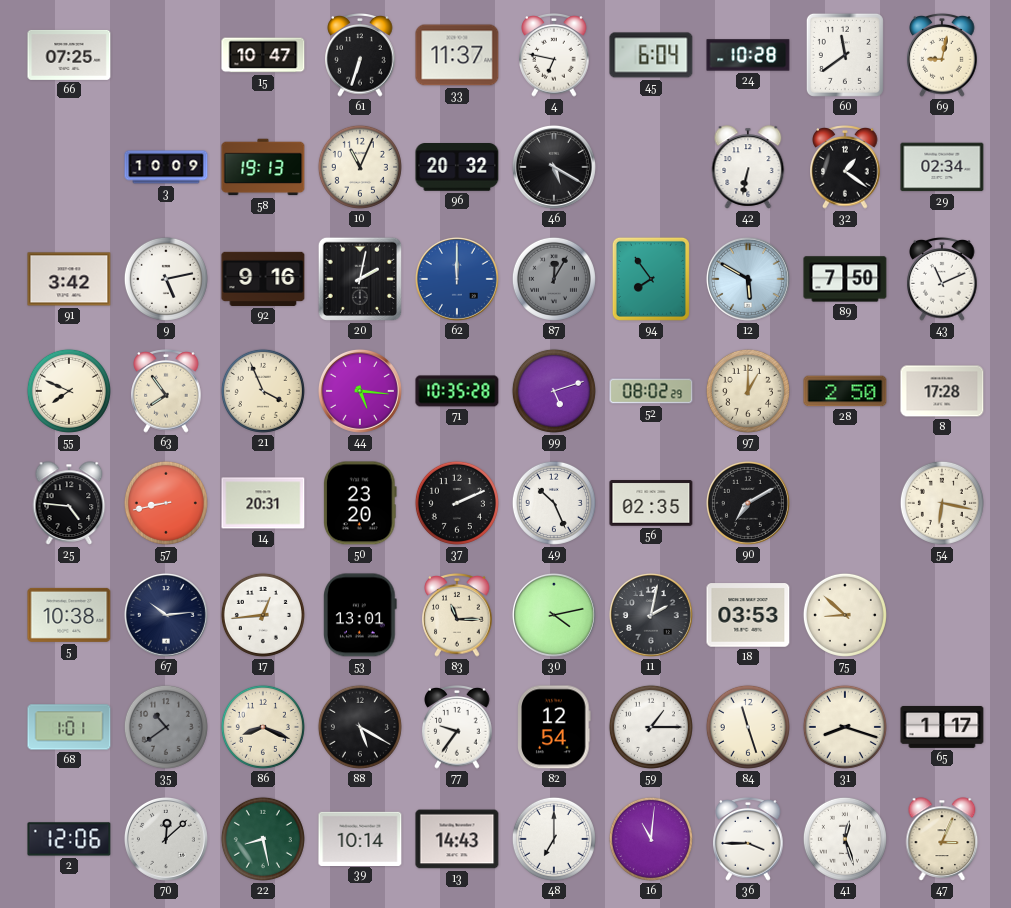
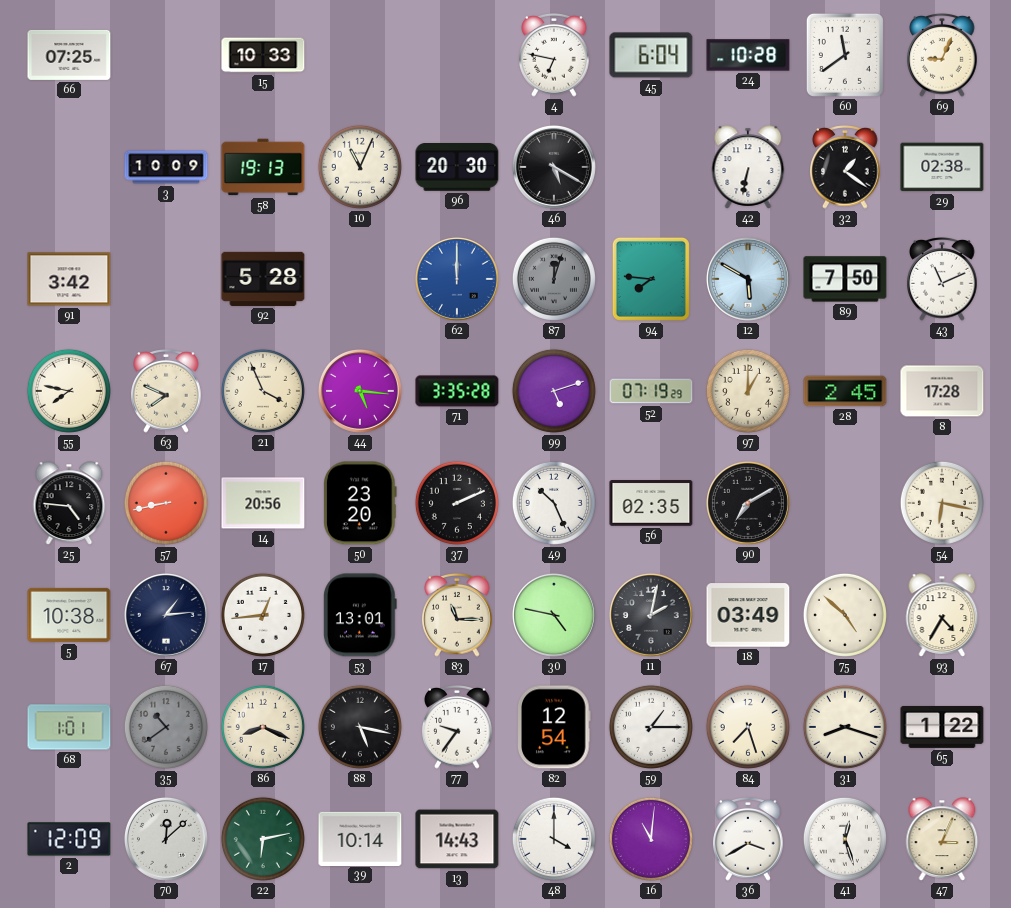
15: 10:47 -> 10:33
61: 6:33 -> none
33: 11:37 -> none
69: 9:02 -> 9:04
96: 20:32 -> 20:30
29: 02:34 -> 02:38
9: 5:13 -> none
92: 9:16 -> 5:28
20: 2:02 -> none
87: 12:05 -> 12:03
94: 7:54 -> 7:46
55: 7:49 -> 7:47
63: 7:54 -> 7:49
71: 10:35 -> 3:35
52: 08:02 -> 07:19
28: 2:50 -> 2:45
14: 20:31 -> 20:56
67: 10:14 -> 1:14
30: 4:13 -> 4:47
18: 03:53 -> 03:49
75: 8:52 -> 4:52
93: none -> 4:35
88: 5:20 -> 5:17
84: 11:27 -> 7:27
65: 1:17 -> 1:22
2: 12:06 -> 12:09
22: 8:28 -> 6:13
48: 7:00 -> 4:00
36: 3:45 -> 3:40
